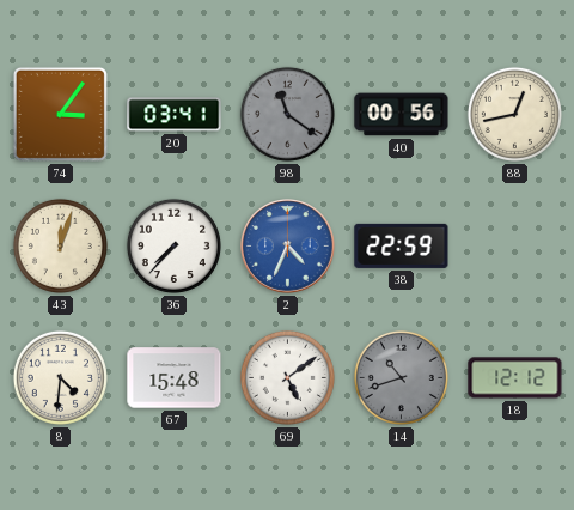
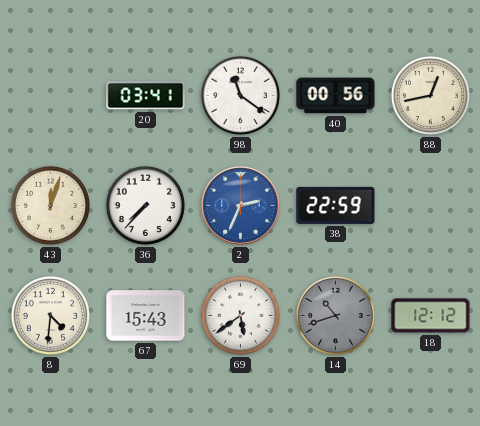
74: 3:06 -> none
98 dial: grey -> white
2: 4:34 -> 2:34
67: 15:48 -> 15:43
69: 5:09 -> 5:39
